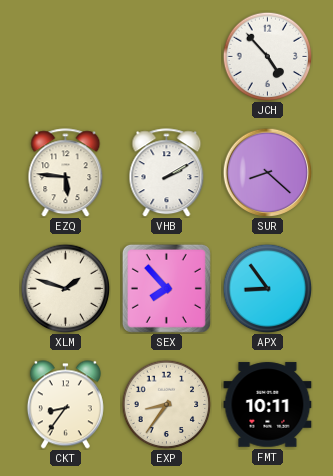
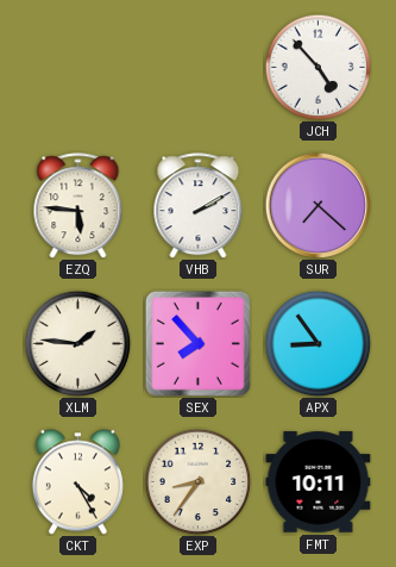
SUR: 8:22 -> 7:22
XLM: 1:48 -> 1:46
CKT: 8:36 -> 4:25
